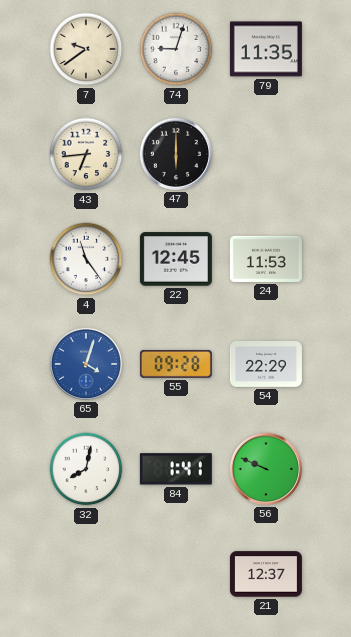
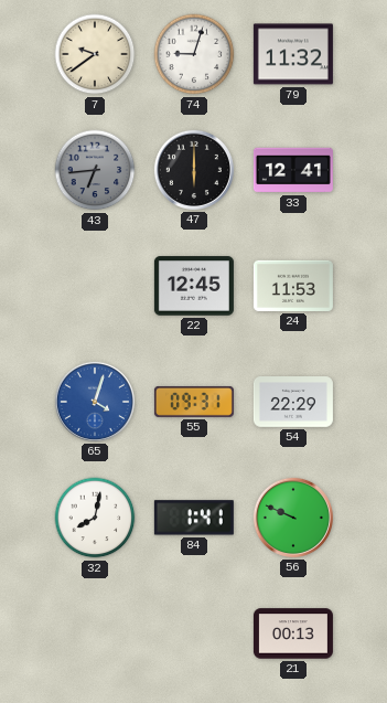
79: 11:35 -> 11:32
43 dial: cream -> grey
33: none -> 12:41
4: 11:24 -> none
55: 09:28 -> 09:31
21: 12:37 -> 00:13
